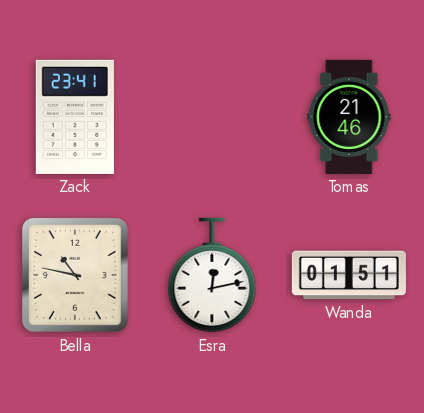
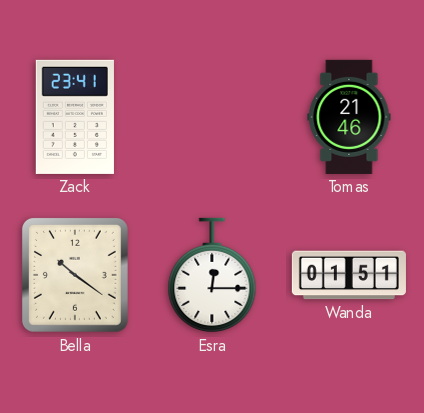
Bella: 10:47 -> 10:21
Esra: 12:13 -> 12:15
